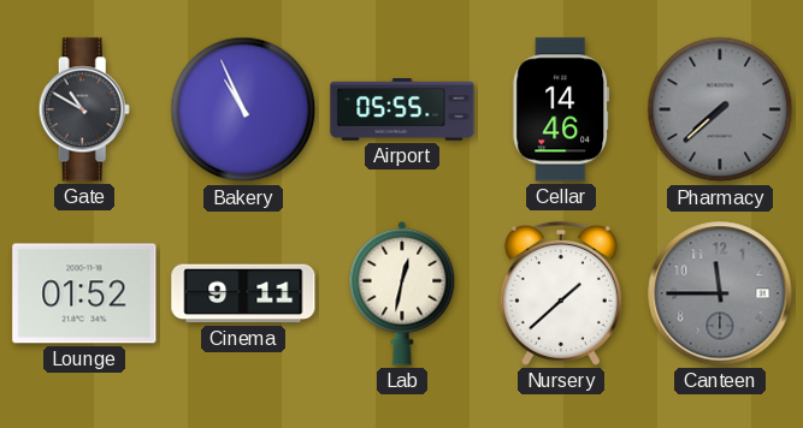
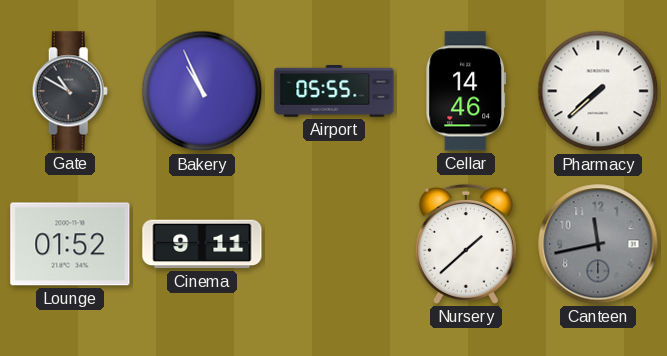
Pharmacy dial: grey -> white
Lab: 12:32 -> none
Canteen: 11:45 -> 11:43
